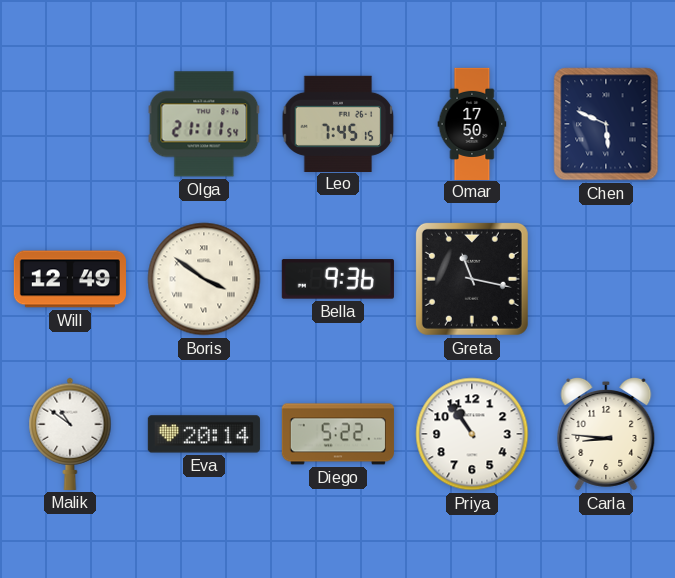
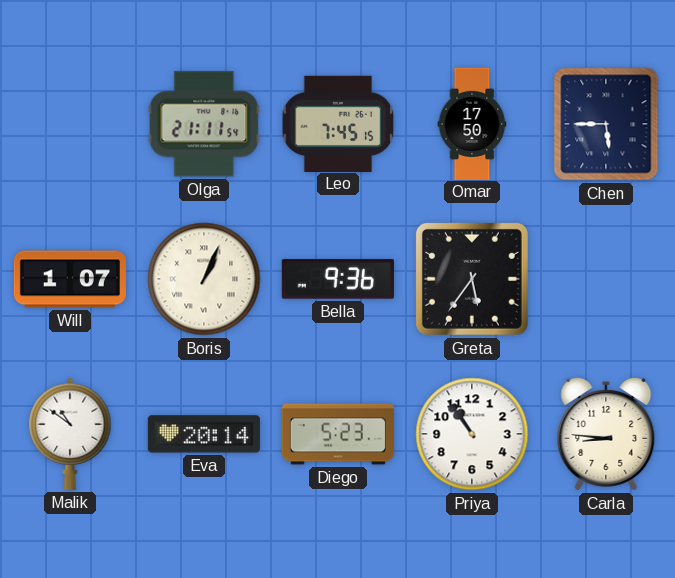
Chen: 5:49 -> 5:45
Will: 12:49 -> 1:07
Boris: 3:51 -> 1:04
Greta: 11:17 -> 5:36
Diego: 5:22 -> 5:23
